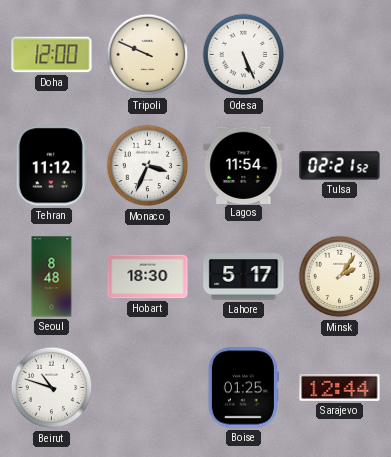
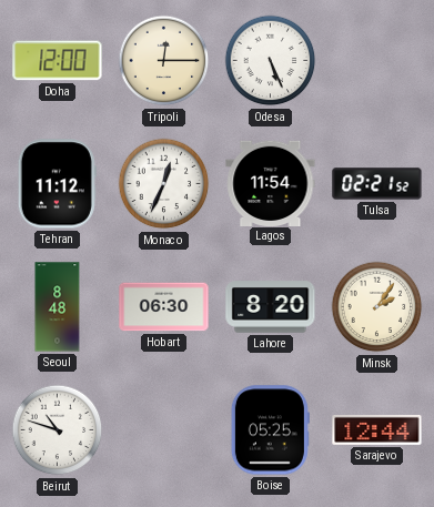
Tripoli: 9:49 -> 12:15
Monaco: 3:34 -> 12:34
Hobart: 18:30 -> 06:30
Lahore: 5:17 -> 8:20
Boise: 01:25 -> 05:25
